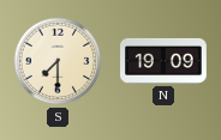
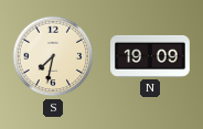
S: 7:30 -> 7:32
